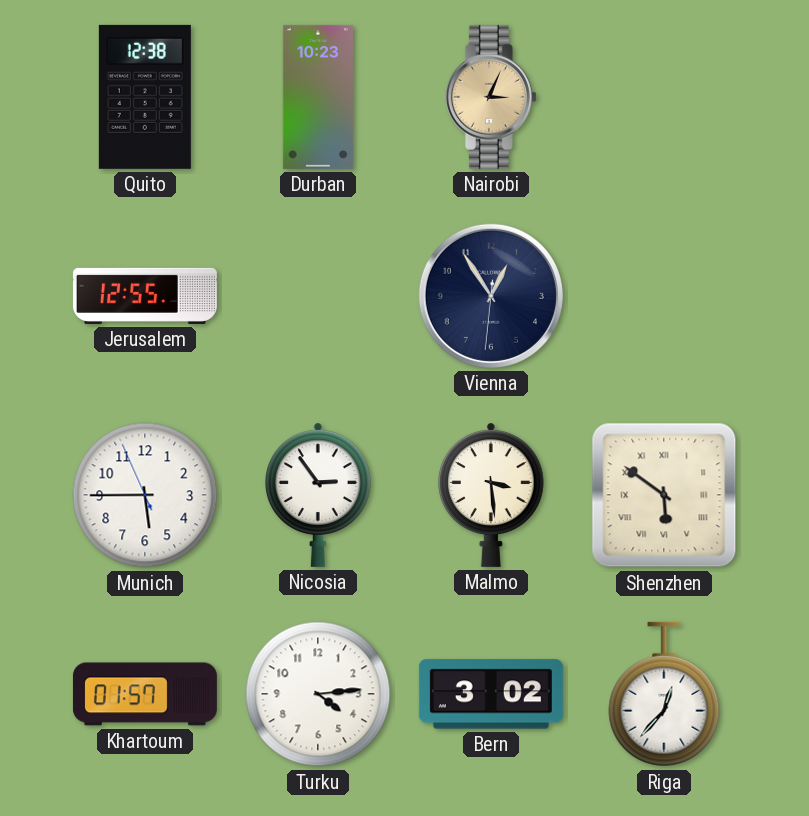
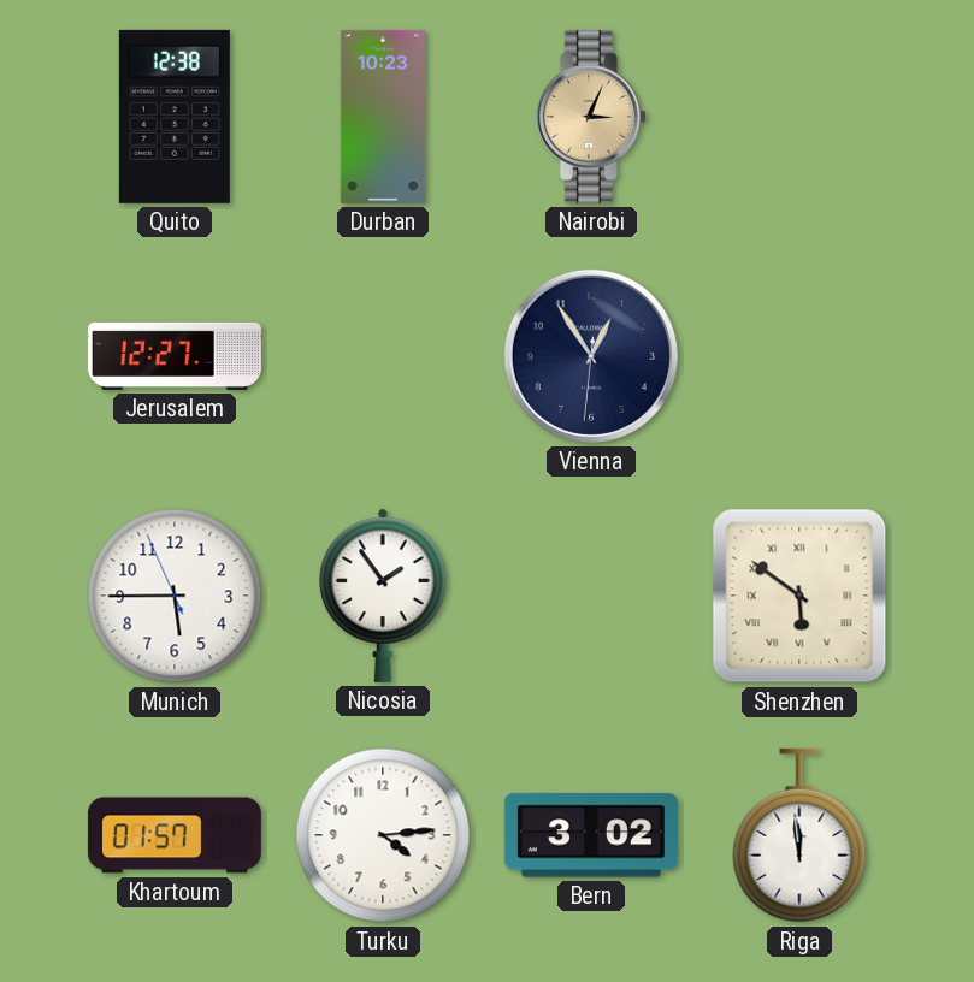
Jerusalem: 12:55 -> 12:27
Nicosia: 2:54 -> 1:54
Malmo: 3:29 -> none
Riga: 12:37 -> 11:59
